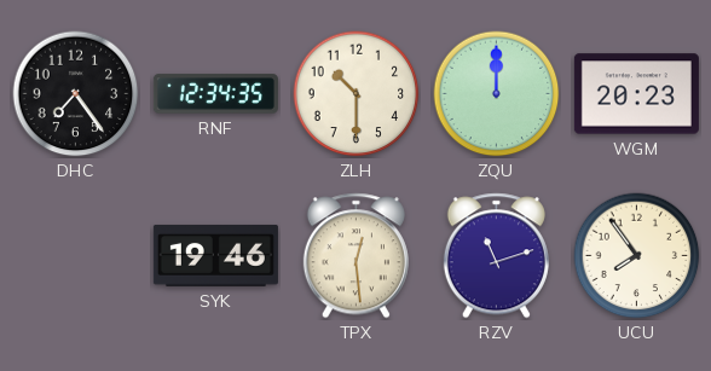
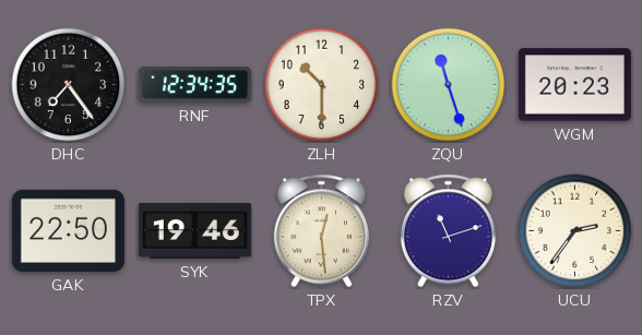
ZQU: 12:00 -> 11:27
GAK: none -> 22:50
UCU: 7:54 -> 2:36
